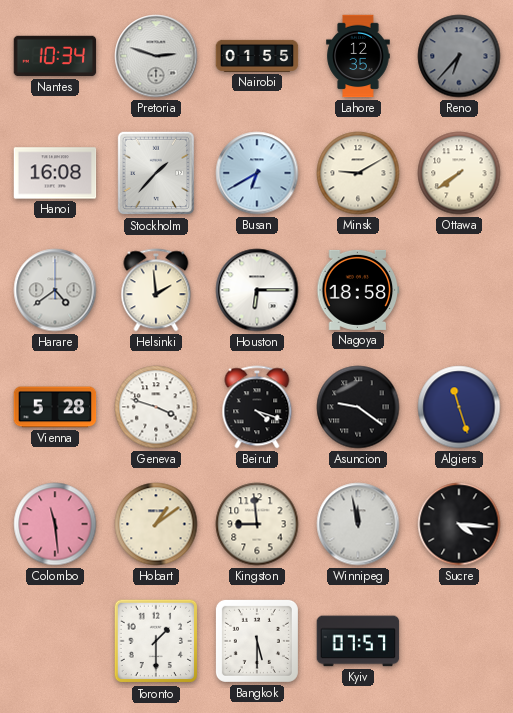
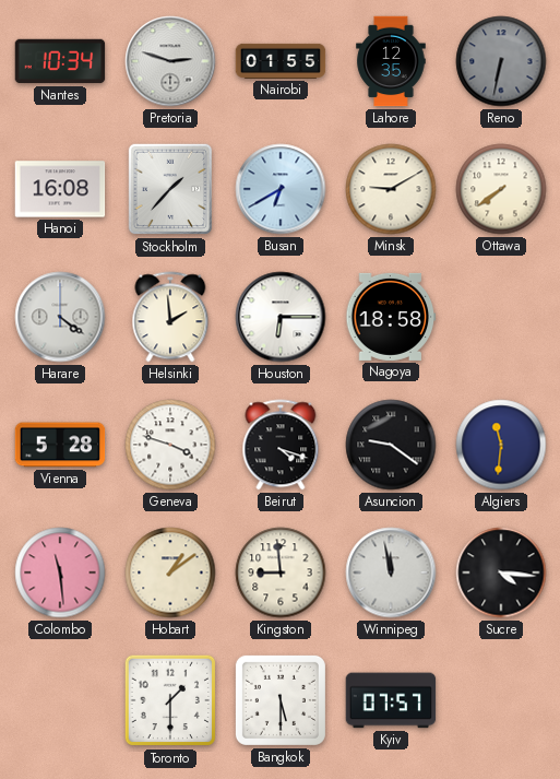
Reno: 6:37 -> 6:32
Harare: 4:39 -> 4:21
Algiers: 11:27 -> 11:31
